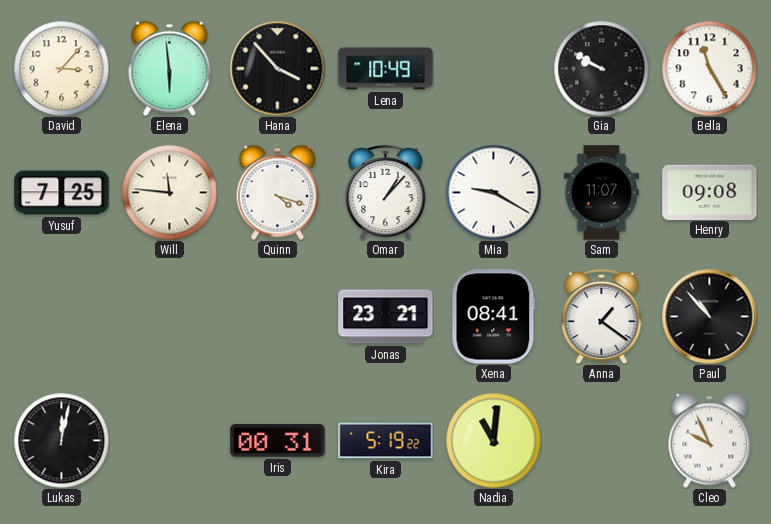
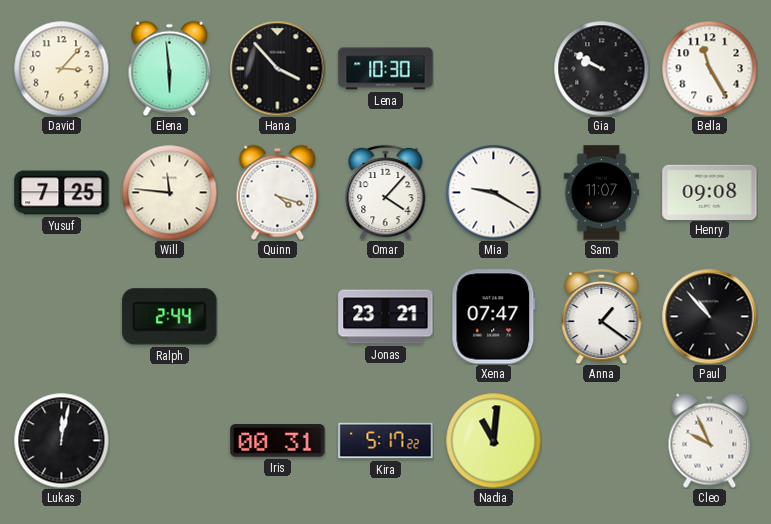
Lena: 10:49 -> 10:30
Omar: 1:07 -> 4:07
Ralph: none -> 2:44
Xena: 08:41 -> 07:47
Kira: 5:19 -> 5:17
